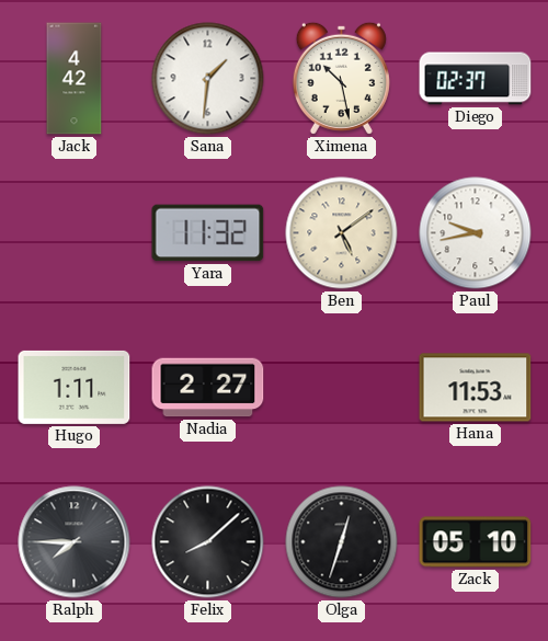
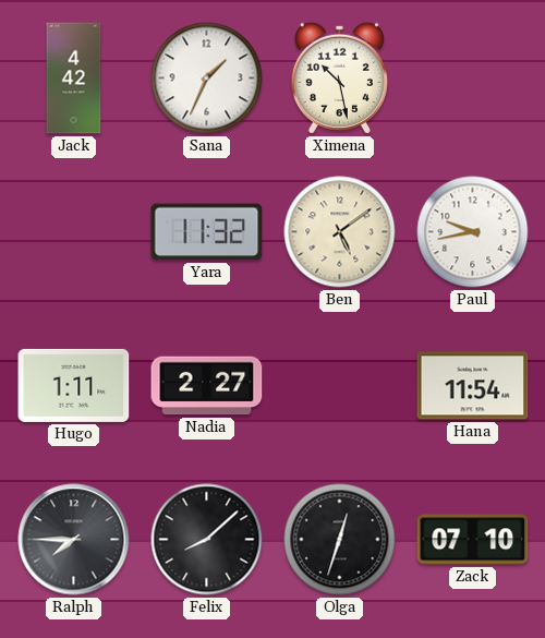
Sana: 1:31 -> 1:34
Diego: 02:37 -> none
Hana: 11:53 -> 11:54
Zack: 05:10 -> 07:10
